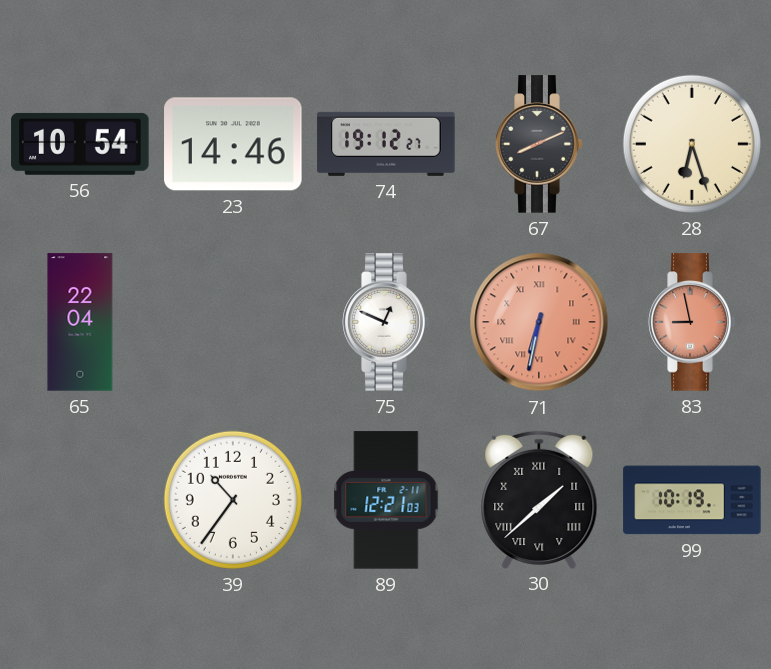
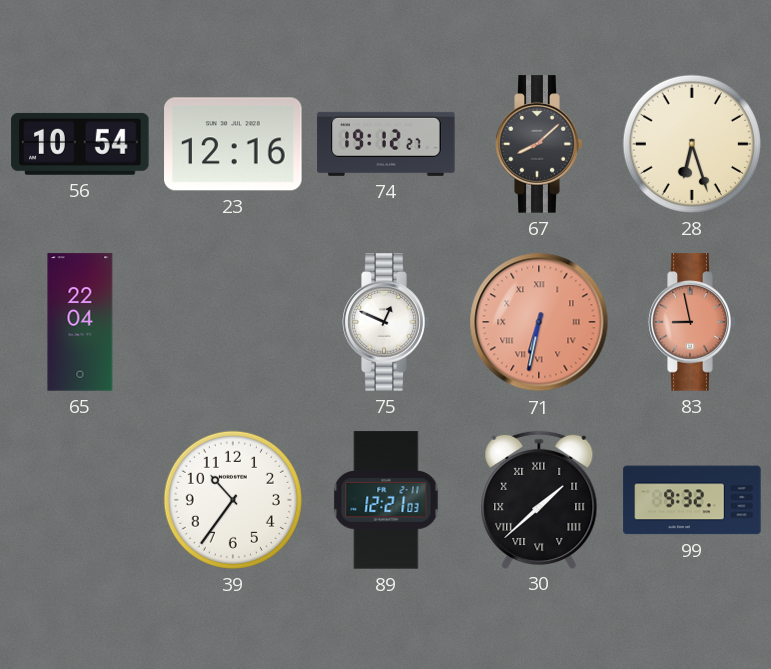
23: 14:46 -> 12:16
67: 8:11 -> 8:08
99: 10:19 -> 9:32
